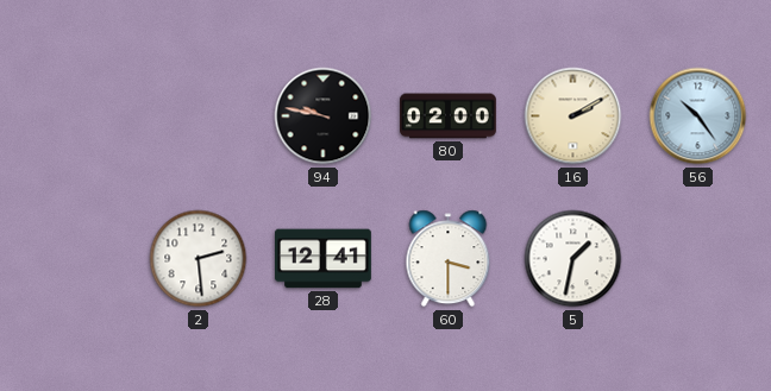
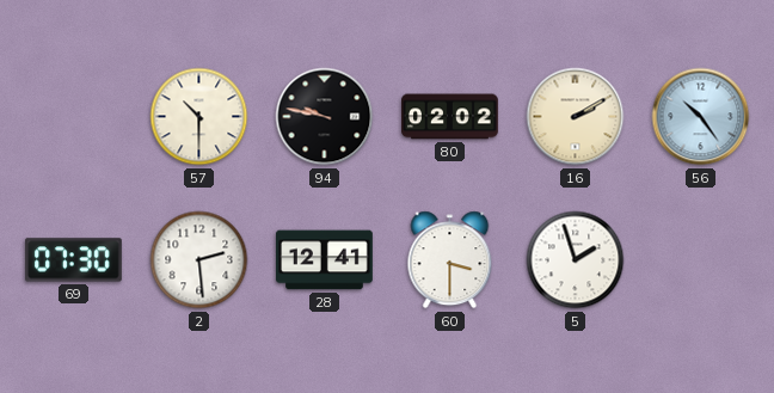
57: none -> 10:30
80: 02:00 -> 02:02
69: none -> 07:30
5: 1:32 -> 1:57
